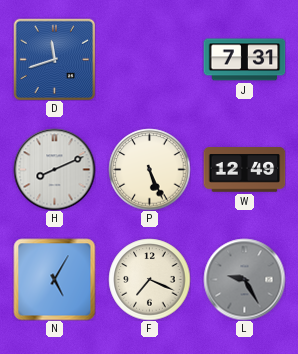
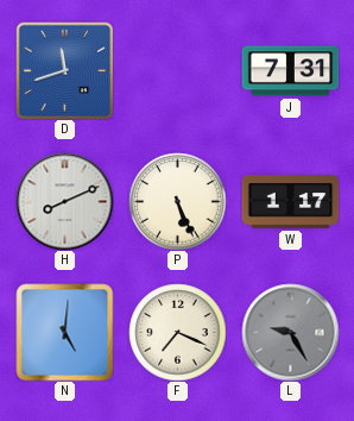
W: 12:49 -> 1:17
N: 5:05 -> 5:01
